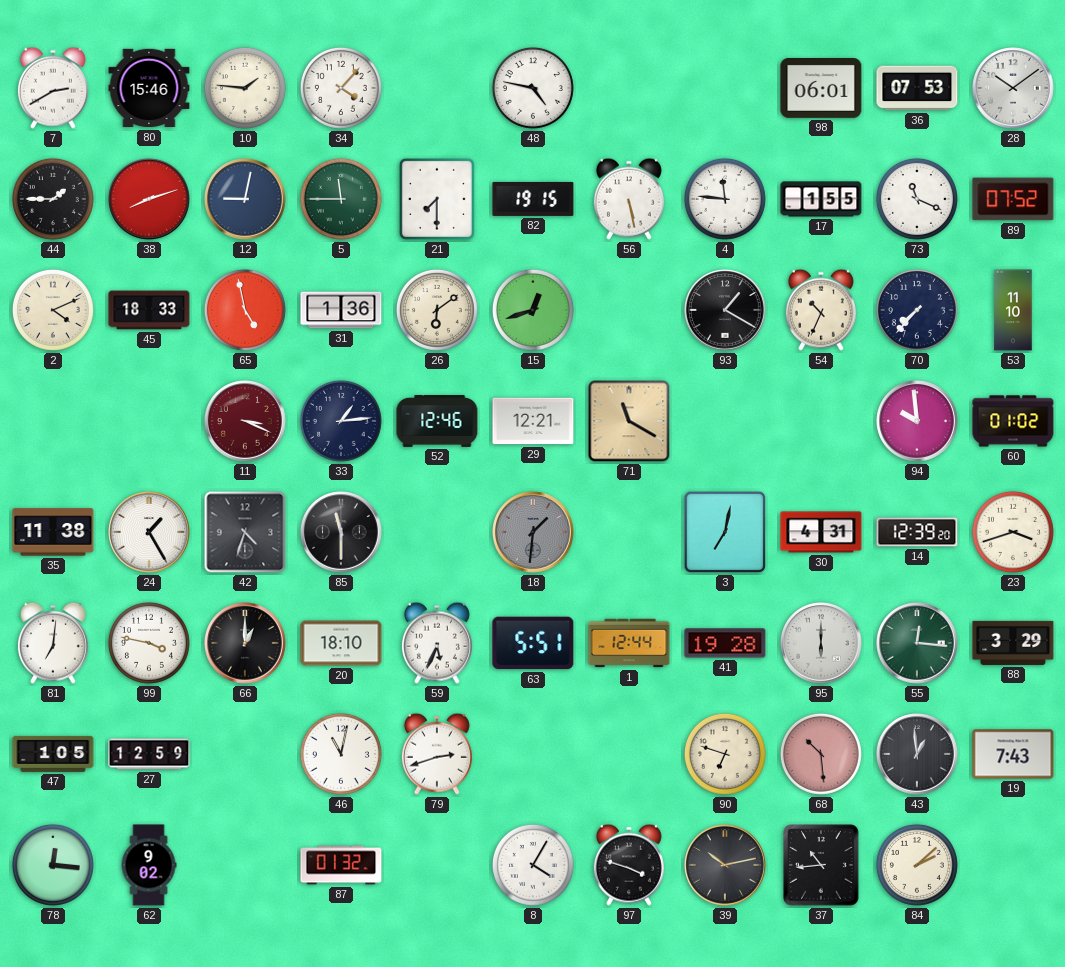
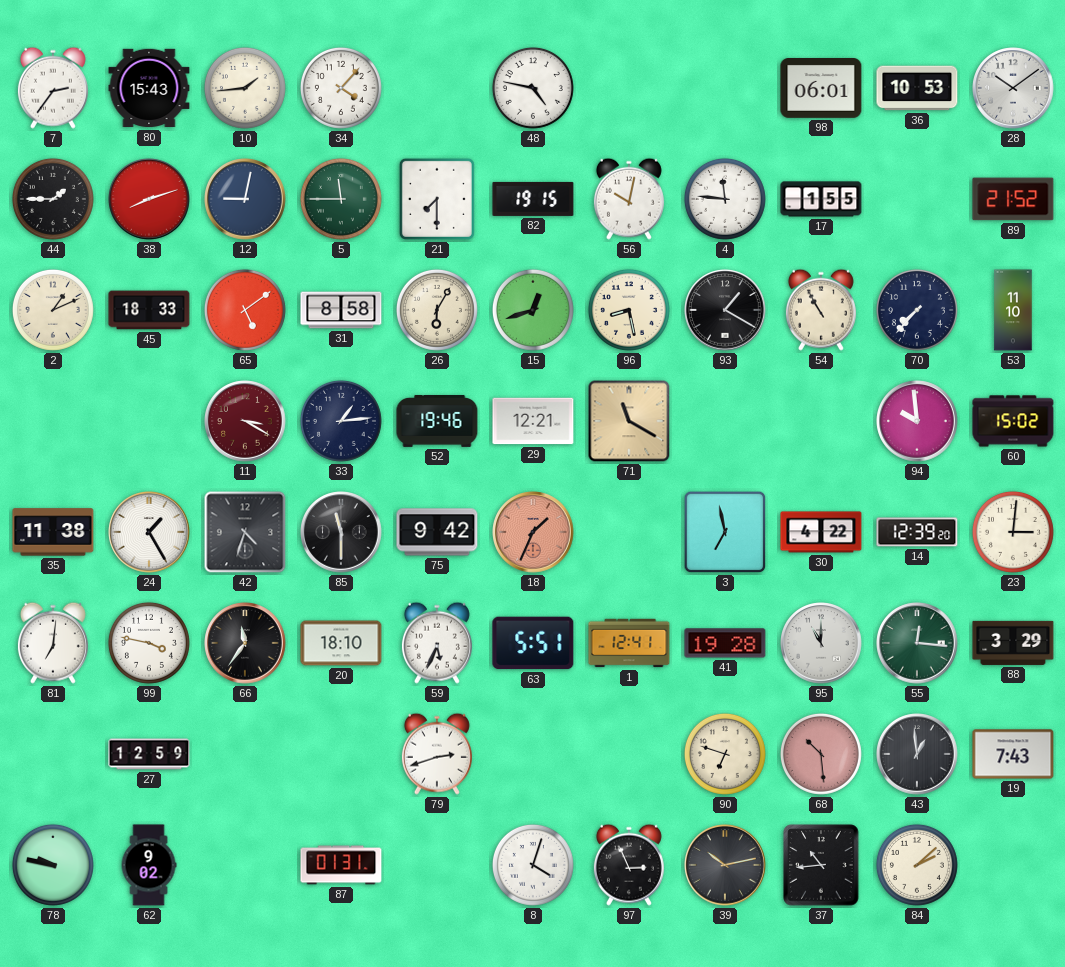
7: 2:40 -> 2:36
80: 15:46 -> 15:43
10: 1:46 -> 1:44
36: 07:53 -> 10:53
56: 5:28 -> 10:02
73: 11:19 -> none
89: 07:52 -> 21:52
2: 4:11 -> 1:11
65: 4:58 -> 5:09
31: 1:36 -> 8:58
26: 6:09 -> 6:05
96: none -> 8:28
54: 10:34 -> 10:55
11: 3:19 -> 3:20
52: 12:46 -> 19:46
60: 01:02 -> 15:02
75: none -> 9:42
18: 1:31 -> 1:34
18 dial: grey -> salmon
3: 7:02 -> 6:58
30: 4:31 -> 4:22
23: 3:42 -> 3:01
66: 1:00 -> 11:36
1: 12:44 -> 12:41
95: 6:00 -> 11:00
47: 1:05 -> none
46: 11:02 -> none
78: 12:16 -> 9:47
87: 01:32 -> 01:31
8: 4:05 -> 4:03
97: 3:48 -> 2:56
